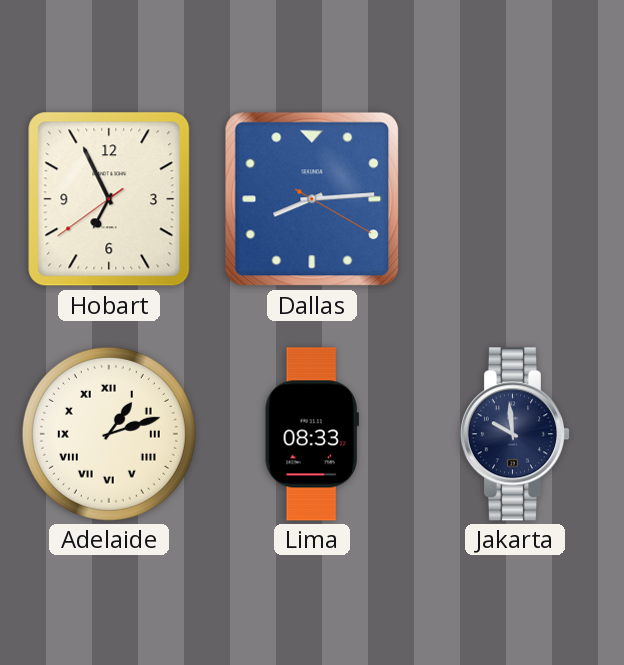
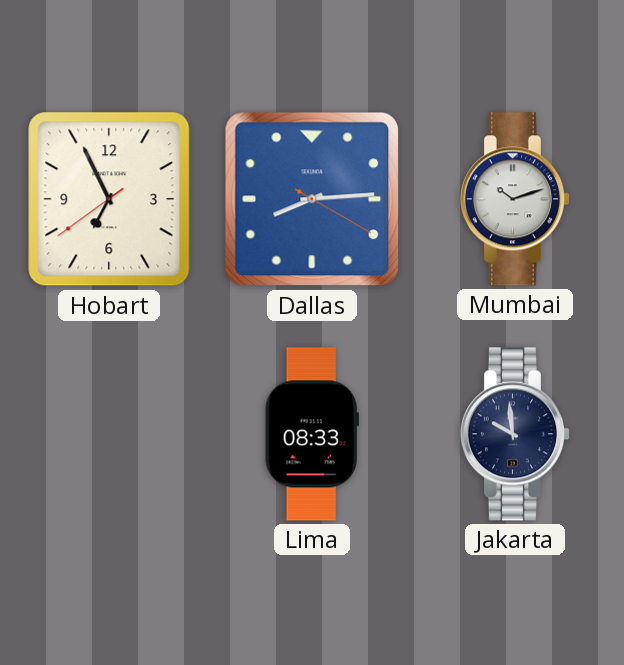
Mumbai: none -> 10:12
Adelaide: 1:12 -> none
